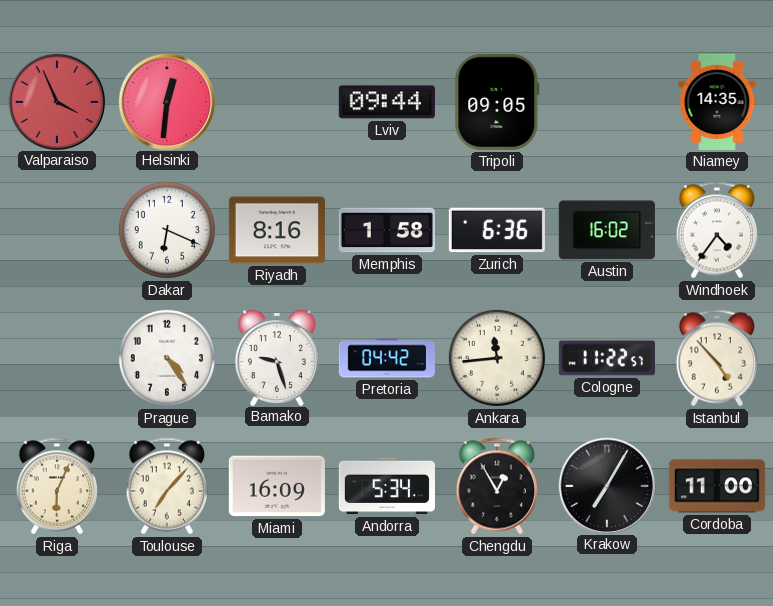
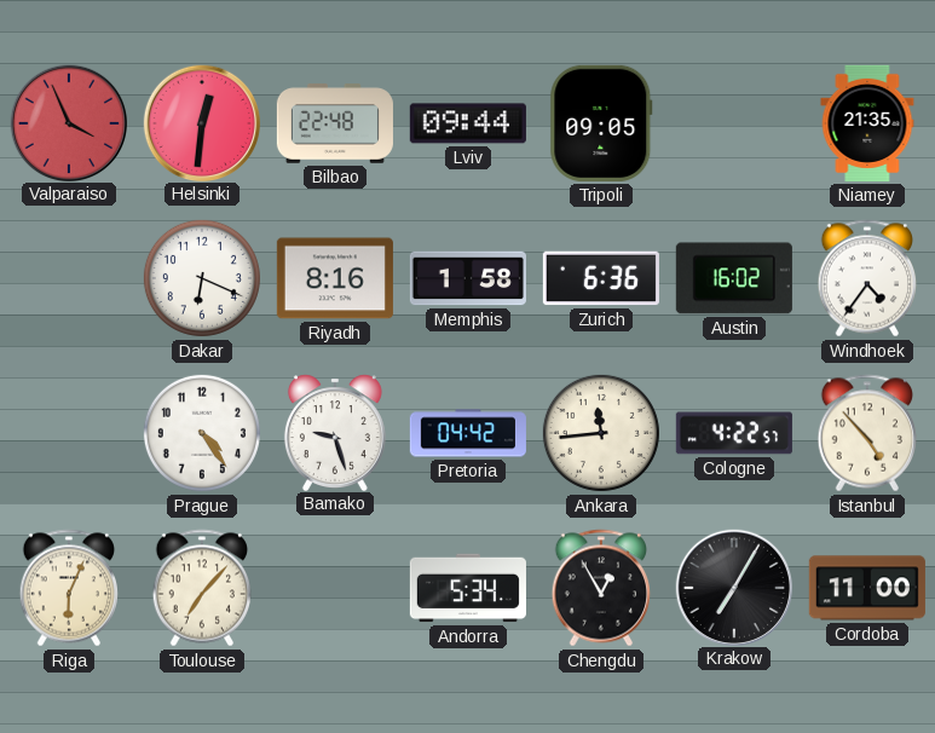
Bilbao: none -> 22:48
Niamey: 14:35 -> 21:35
Cologne: 11:22 -> 4:22
Miami: 16:09 -> none
